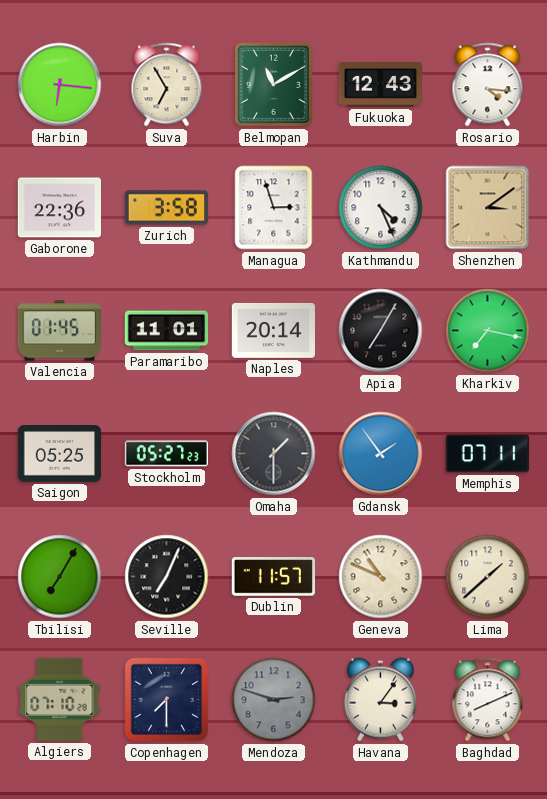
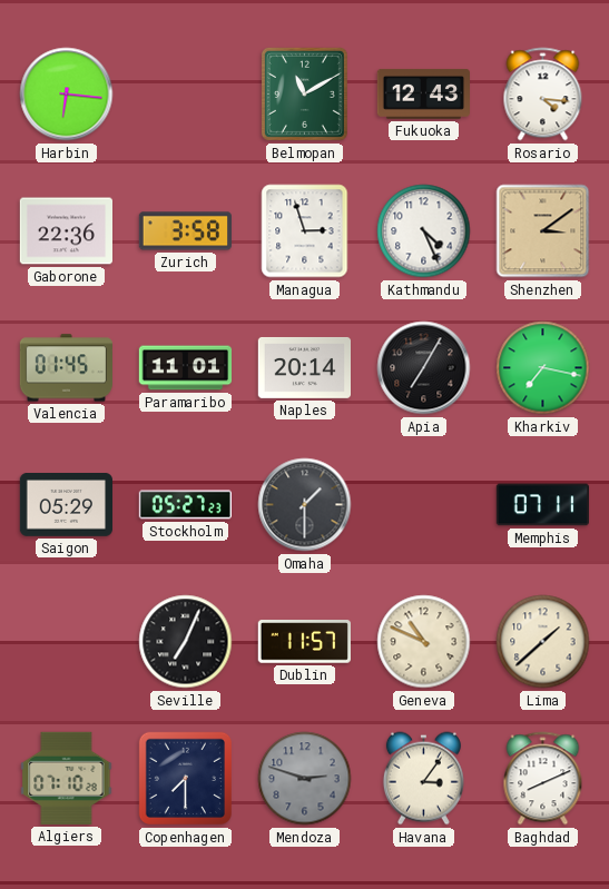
Suva: 6:55 -> none
Saigon: 05:25 -> 05:29
Gdansk: 1:54 -> none
Tbilisi: 7:05 -> none
